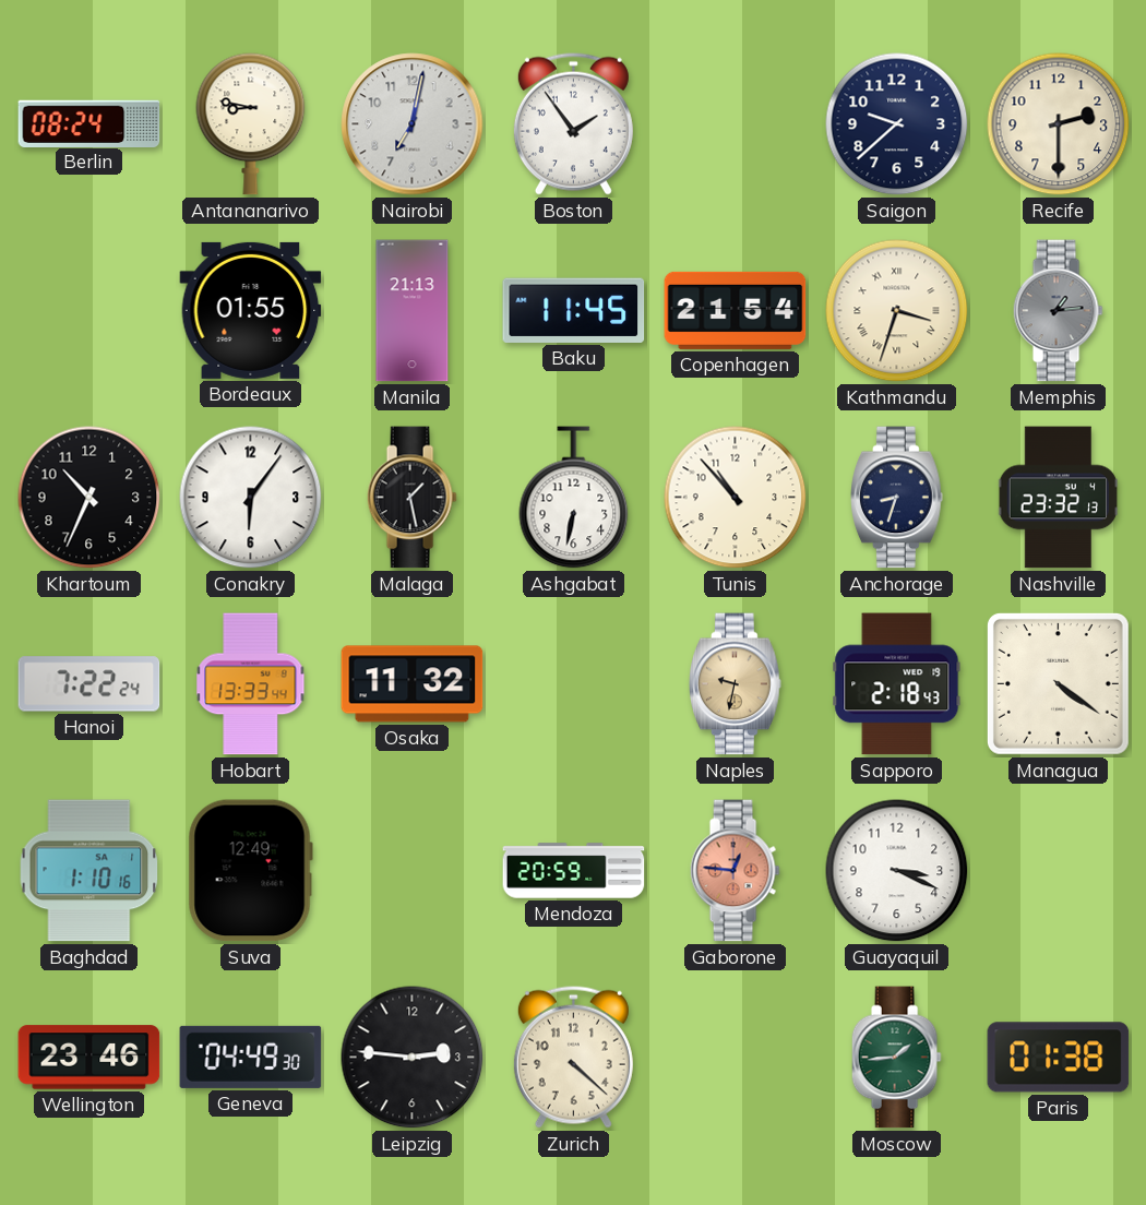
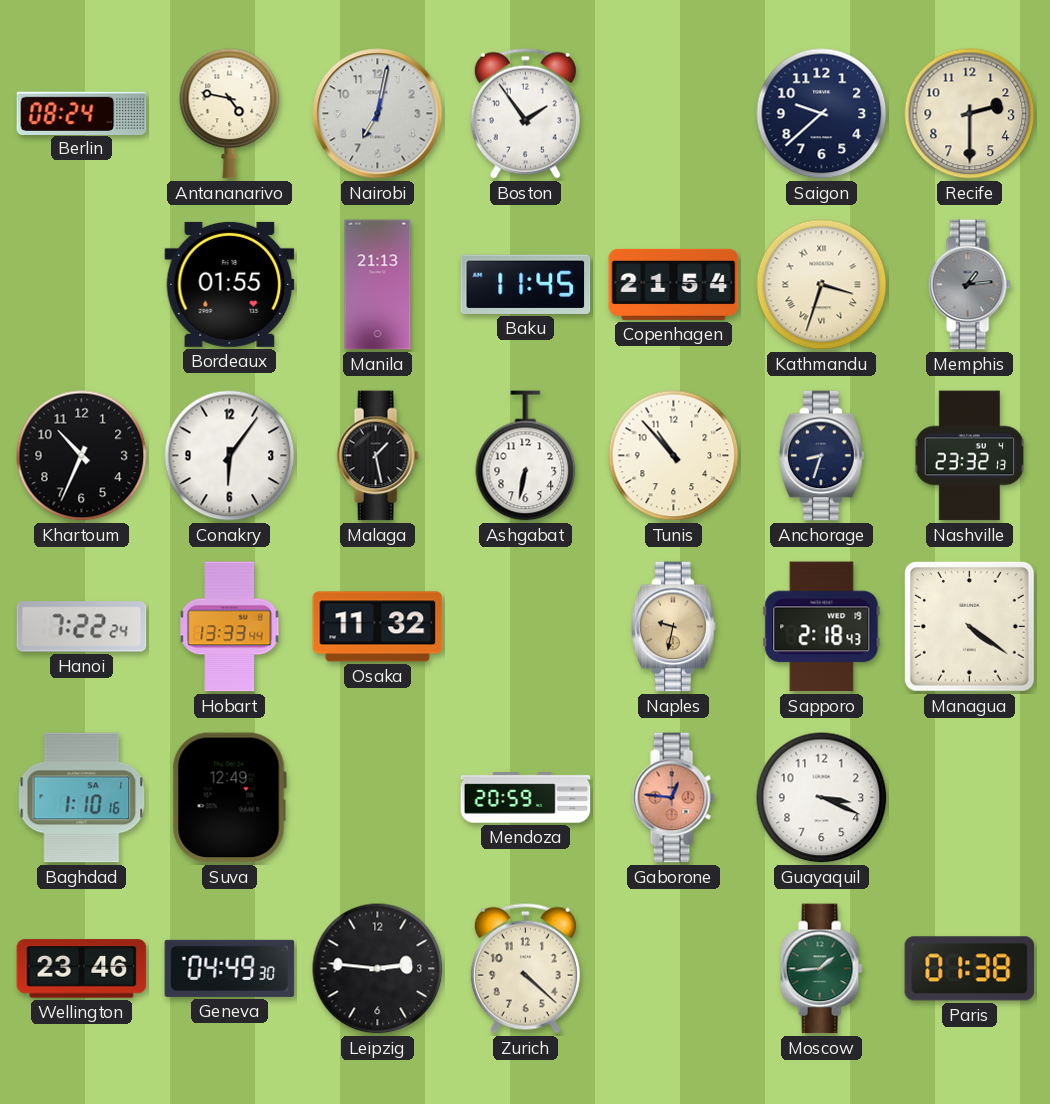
Antananarivo: 8:47 -> 4:47
